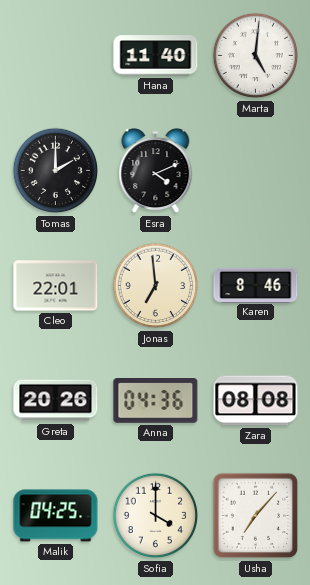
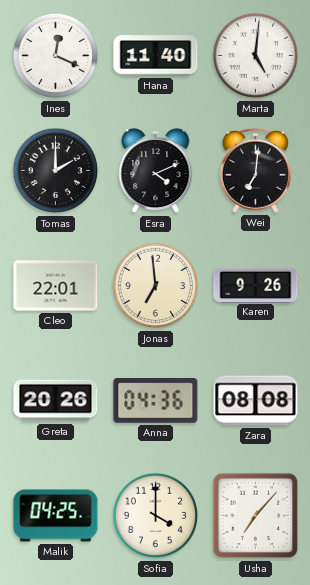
Ines: none -> 12:19
Wei: none -> 7:01
Karen: 8:46 -> 9:26
